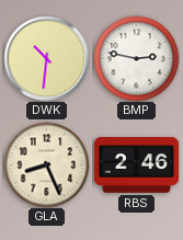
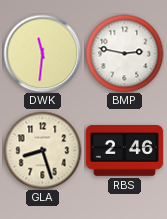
DWK: 10:31 -> 11:31
GLA: 8:26 -> 8:27
